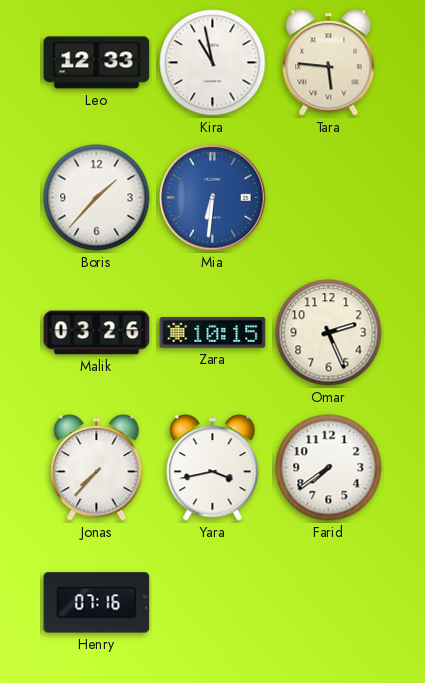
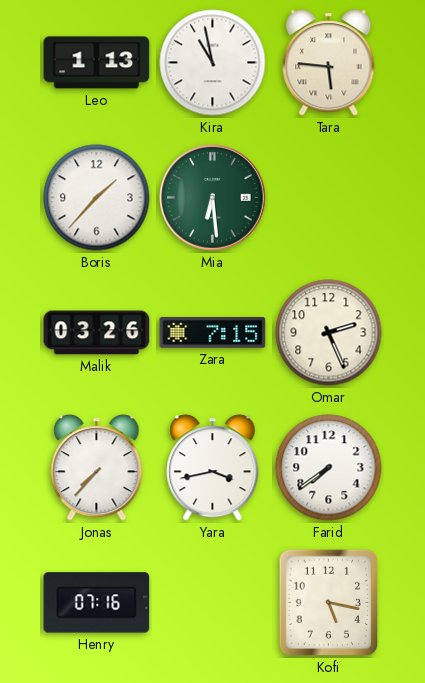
Leo: 12:33 -> 1:13
Mia: 6:31 -> 6:29
Mia dial: blue -> green
Zara: 10:15 -> 7:15
Kofi: none -> 5:17
